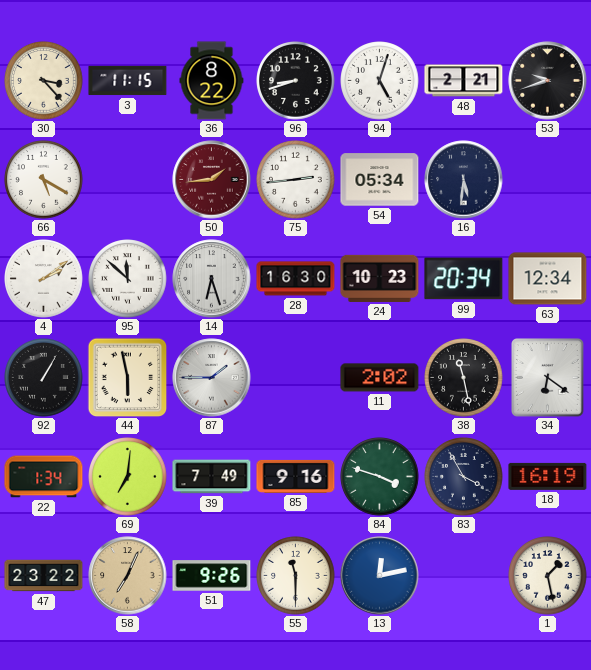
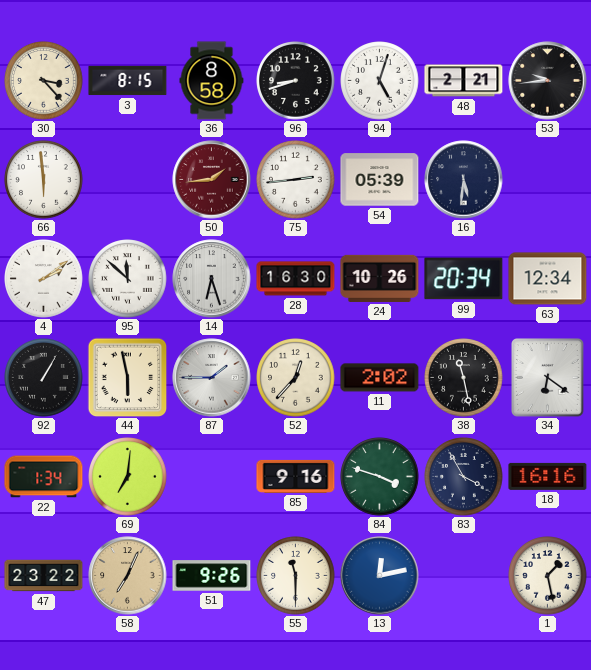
3: 11:15 -> 8:15
36: 8:22 -> 8:58
53: 9:42 -> 9:44
66: 5:20 -> 5:59
54: 05:34 -> 05:39
24: 10:23 -> 10:26
52: none -> 12:37
39: 7:49 -> none
18: 16:19 -> 16:16
